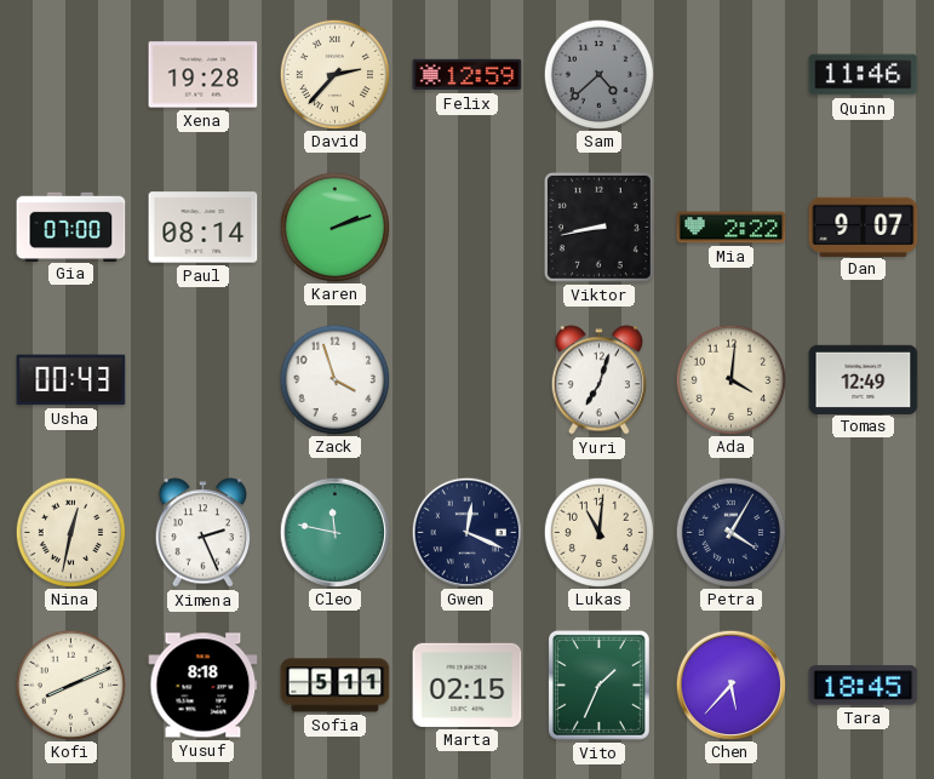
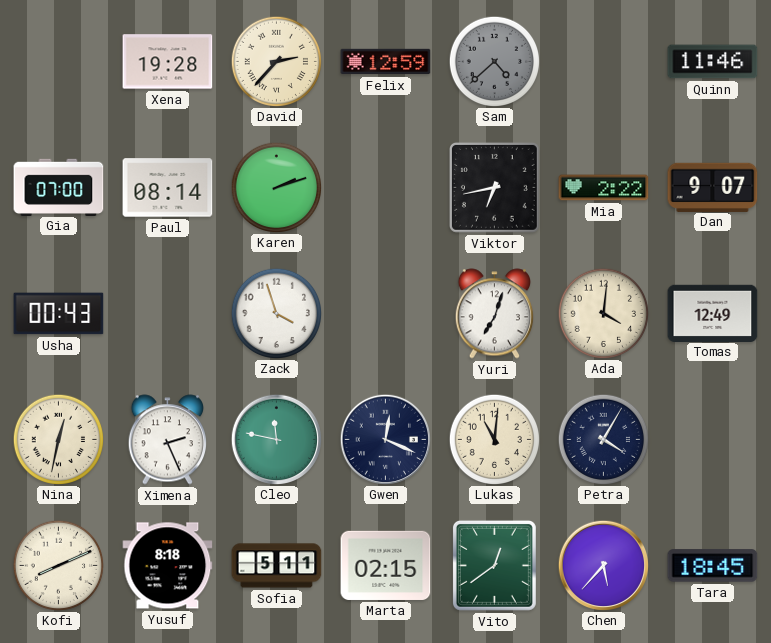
Viktor: 8:43 -> 6:43
Vito: 1:34 -> 12:39
